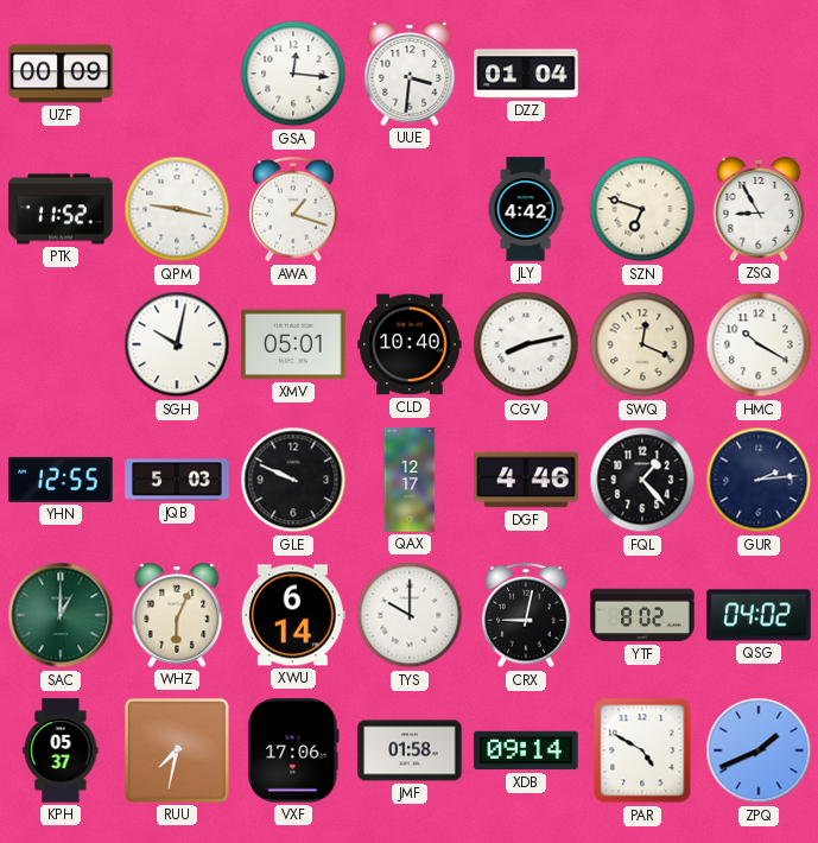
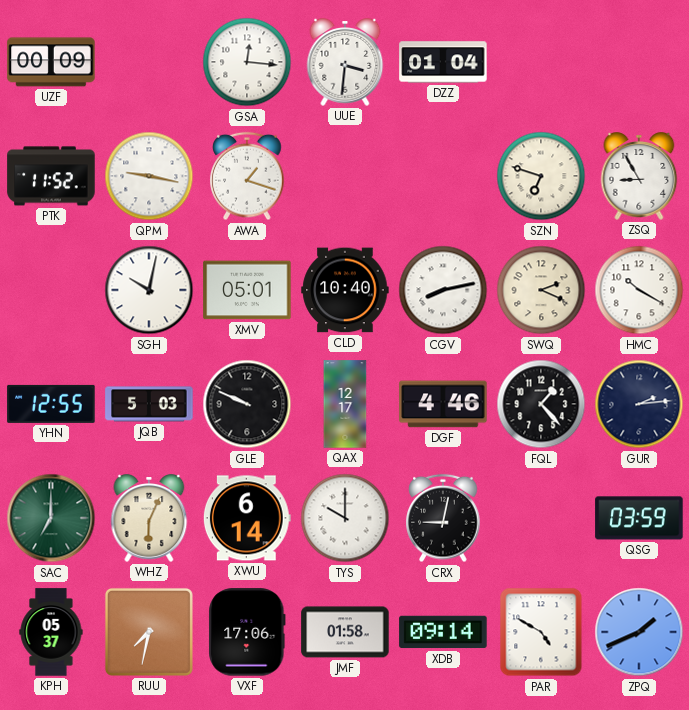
JLY: 4:42 -> none
SWQ: 12:19 -> 2:19
SAC: 1:00 -> 7:00
YTF: 8:02 -> none
QSG: 04:02 -> 03:59
